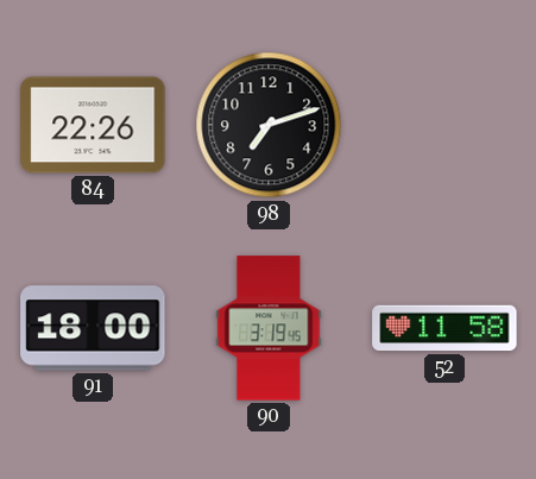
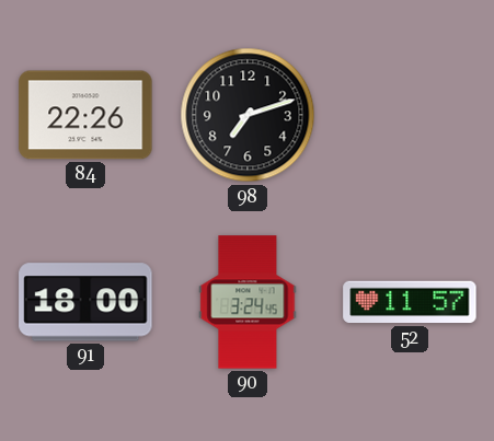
90: 3:19 -> 3:24
52: 11:58 -> 11:57
